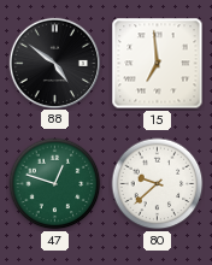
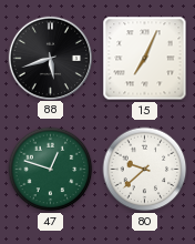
88: 4:51 -> 5:42
15: 6:59 -> 7:04
